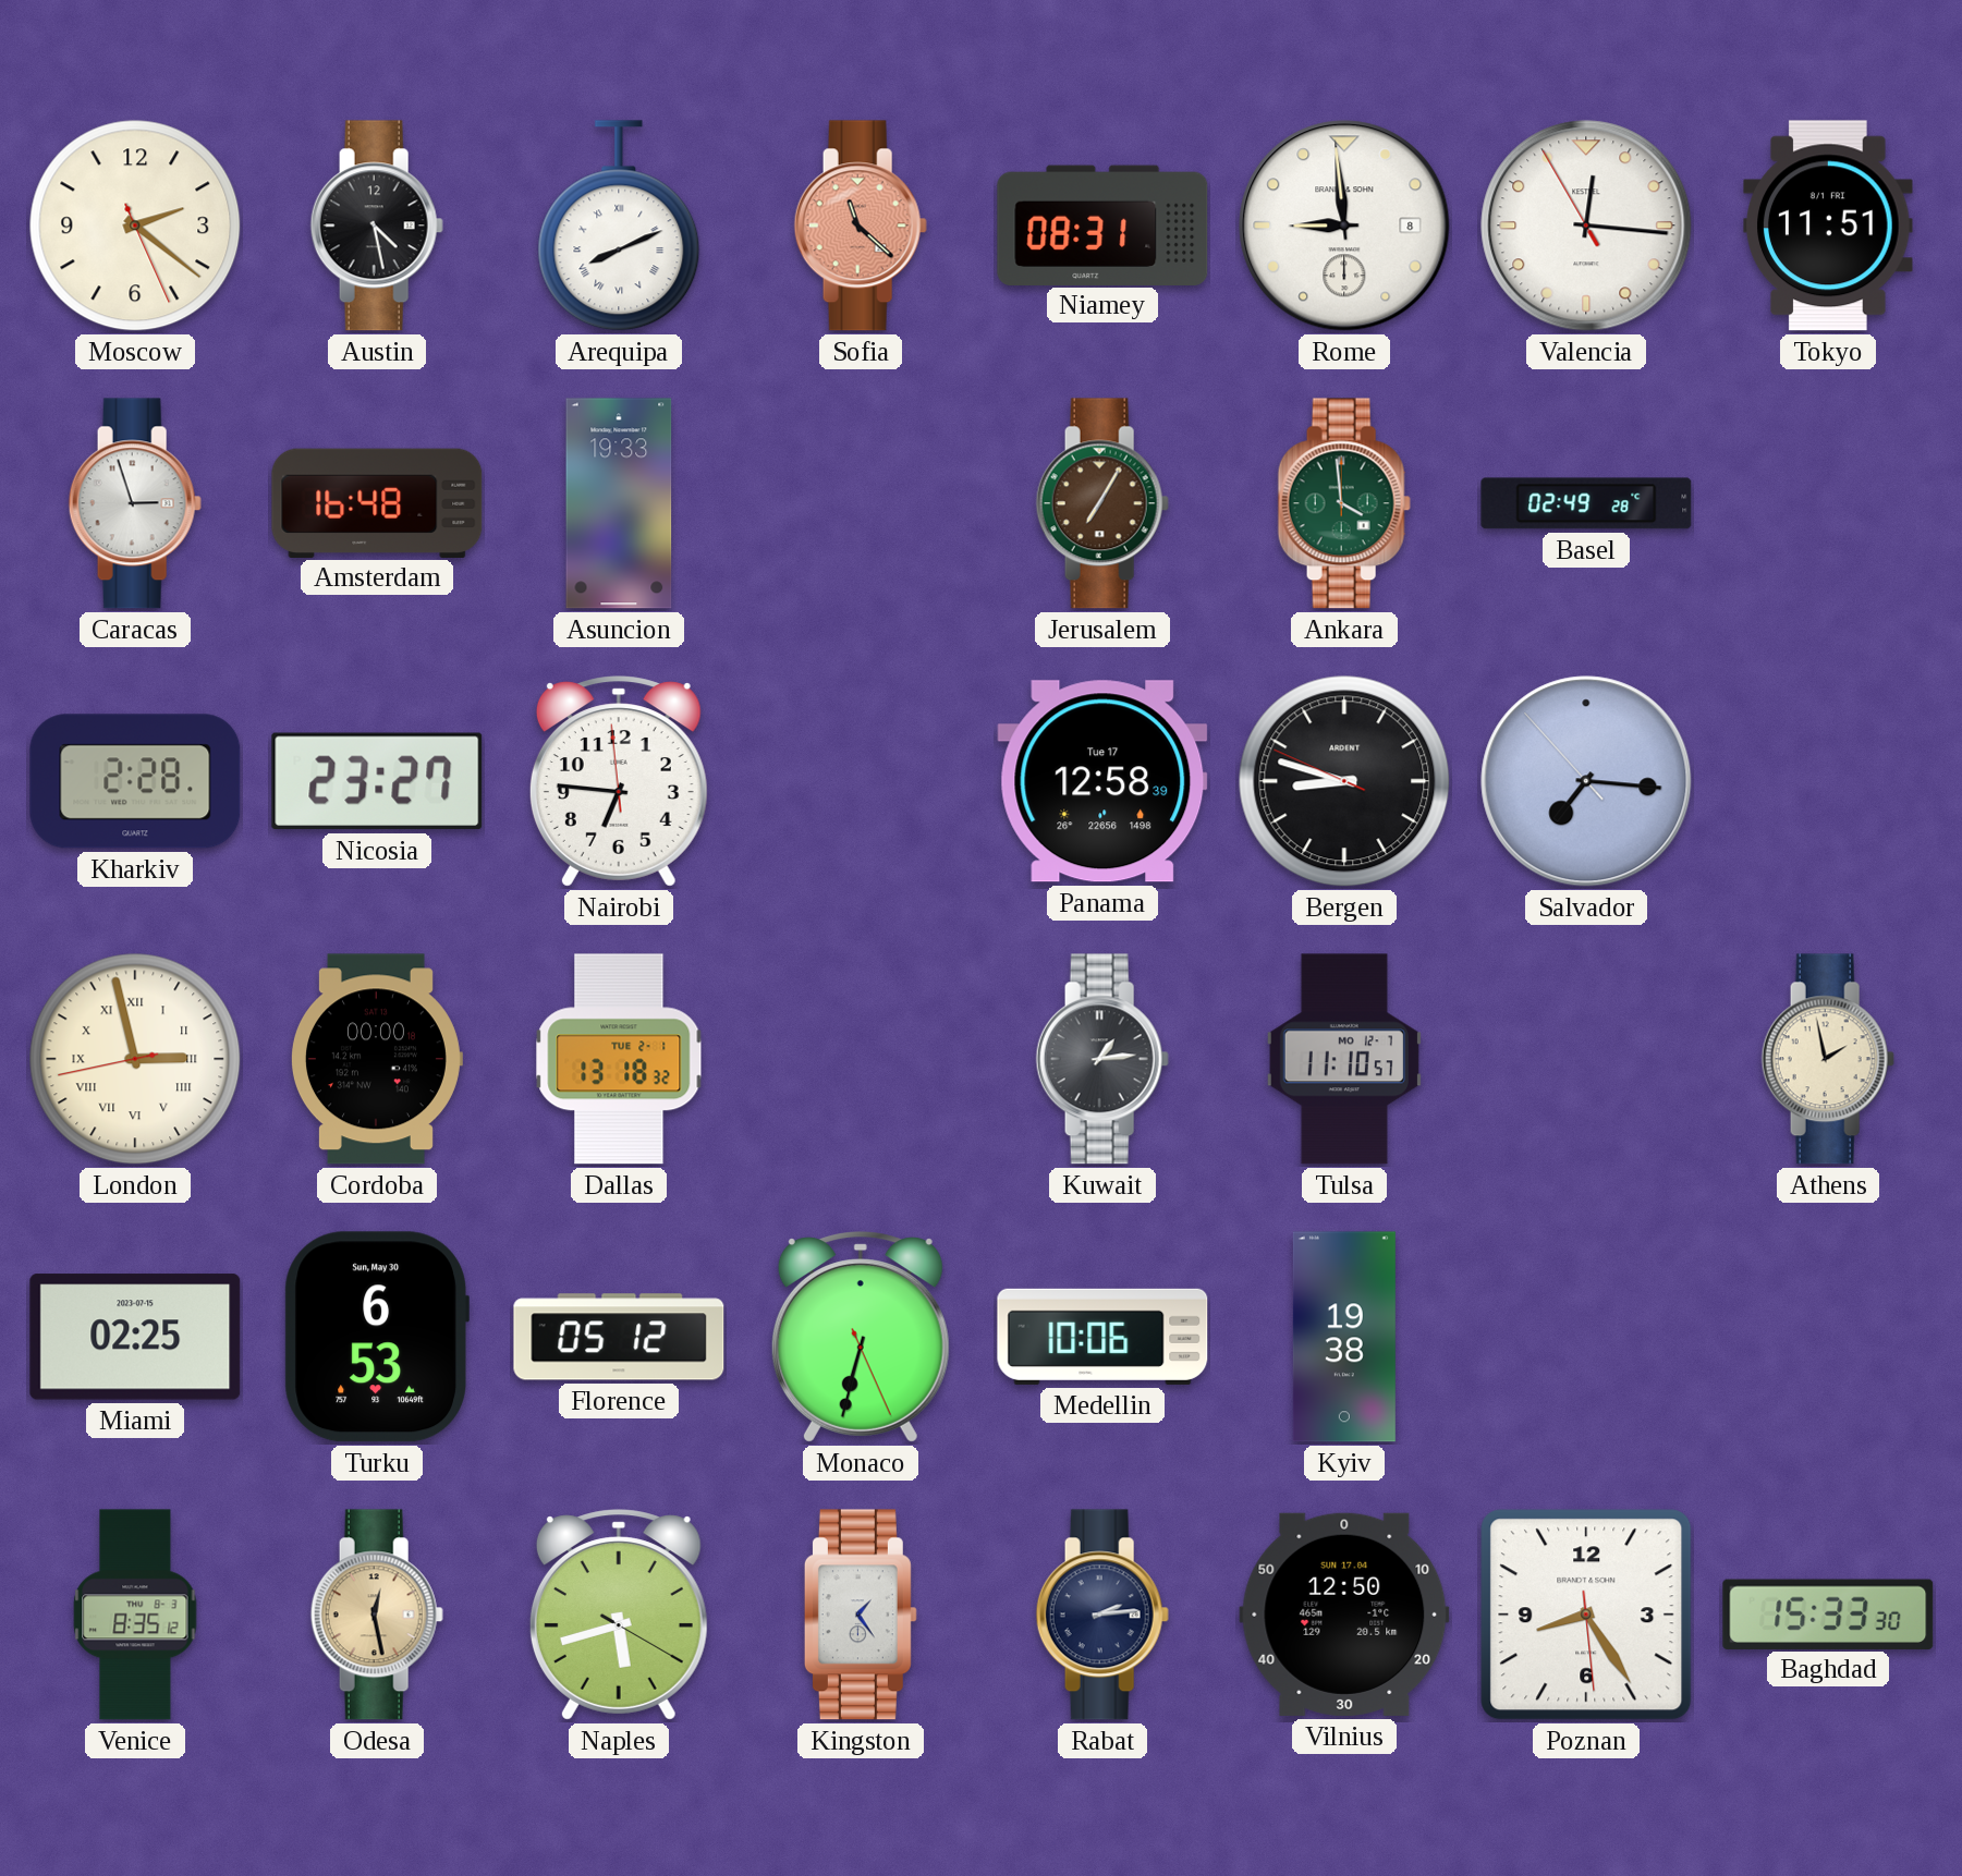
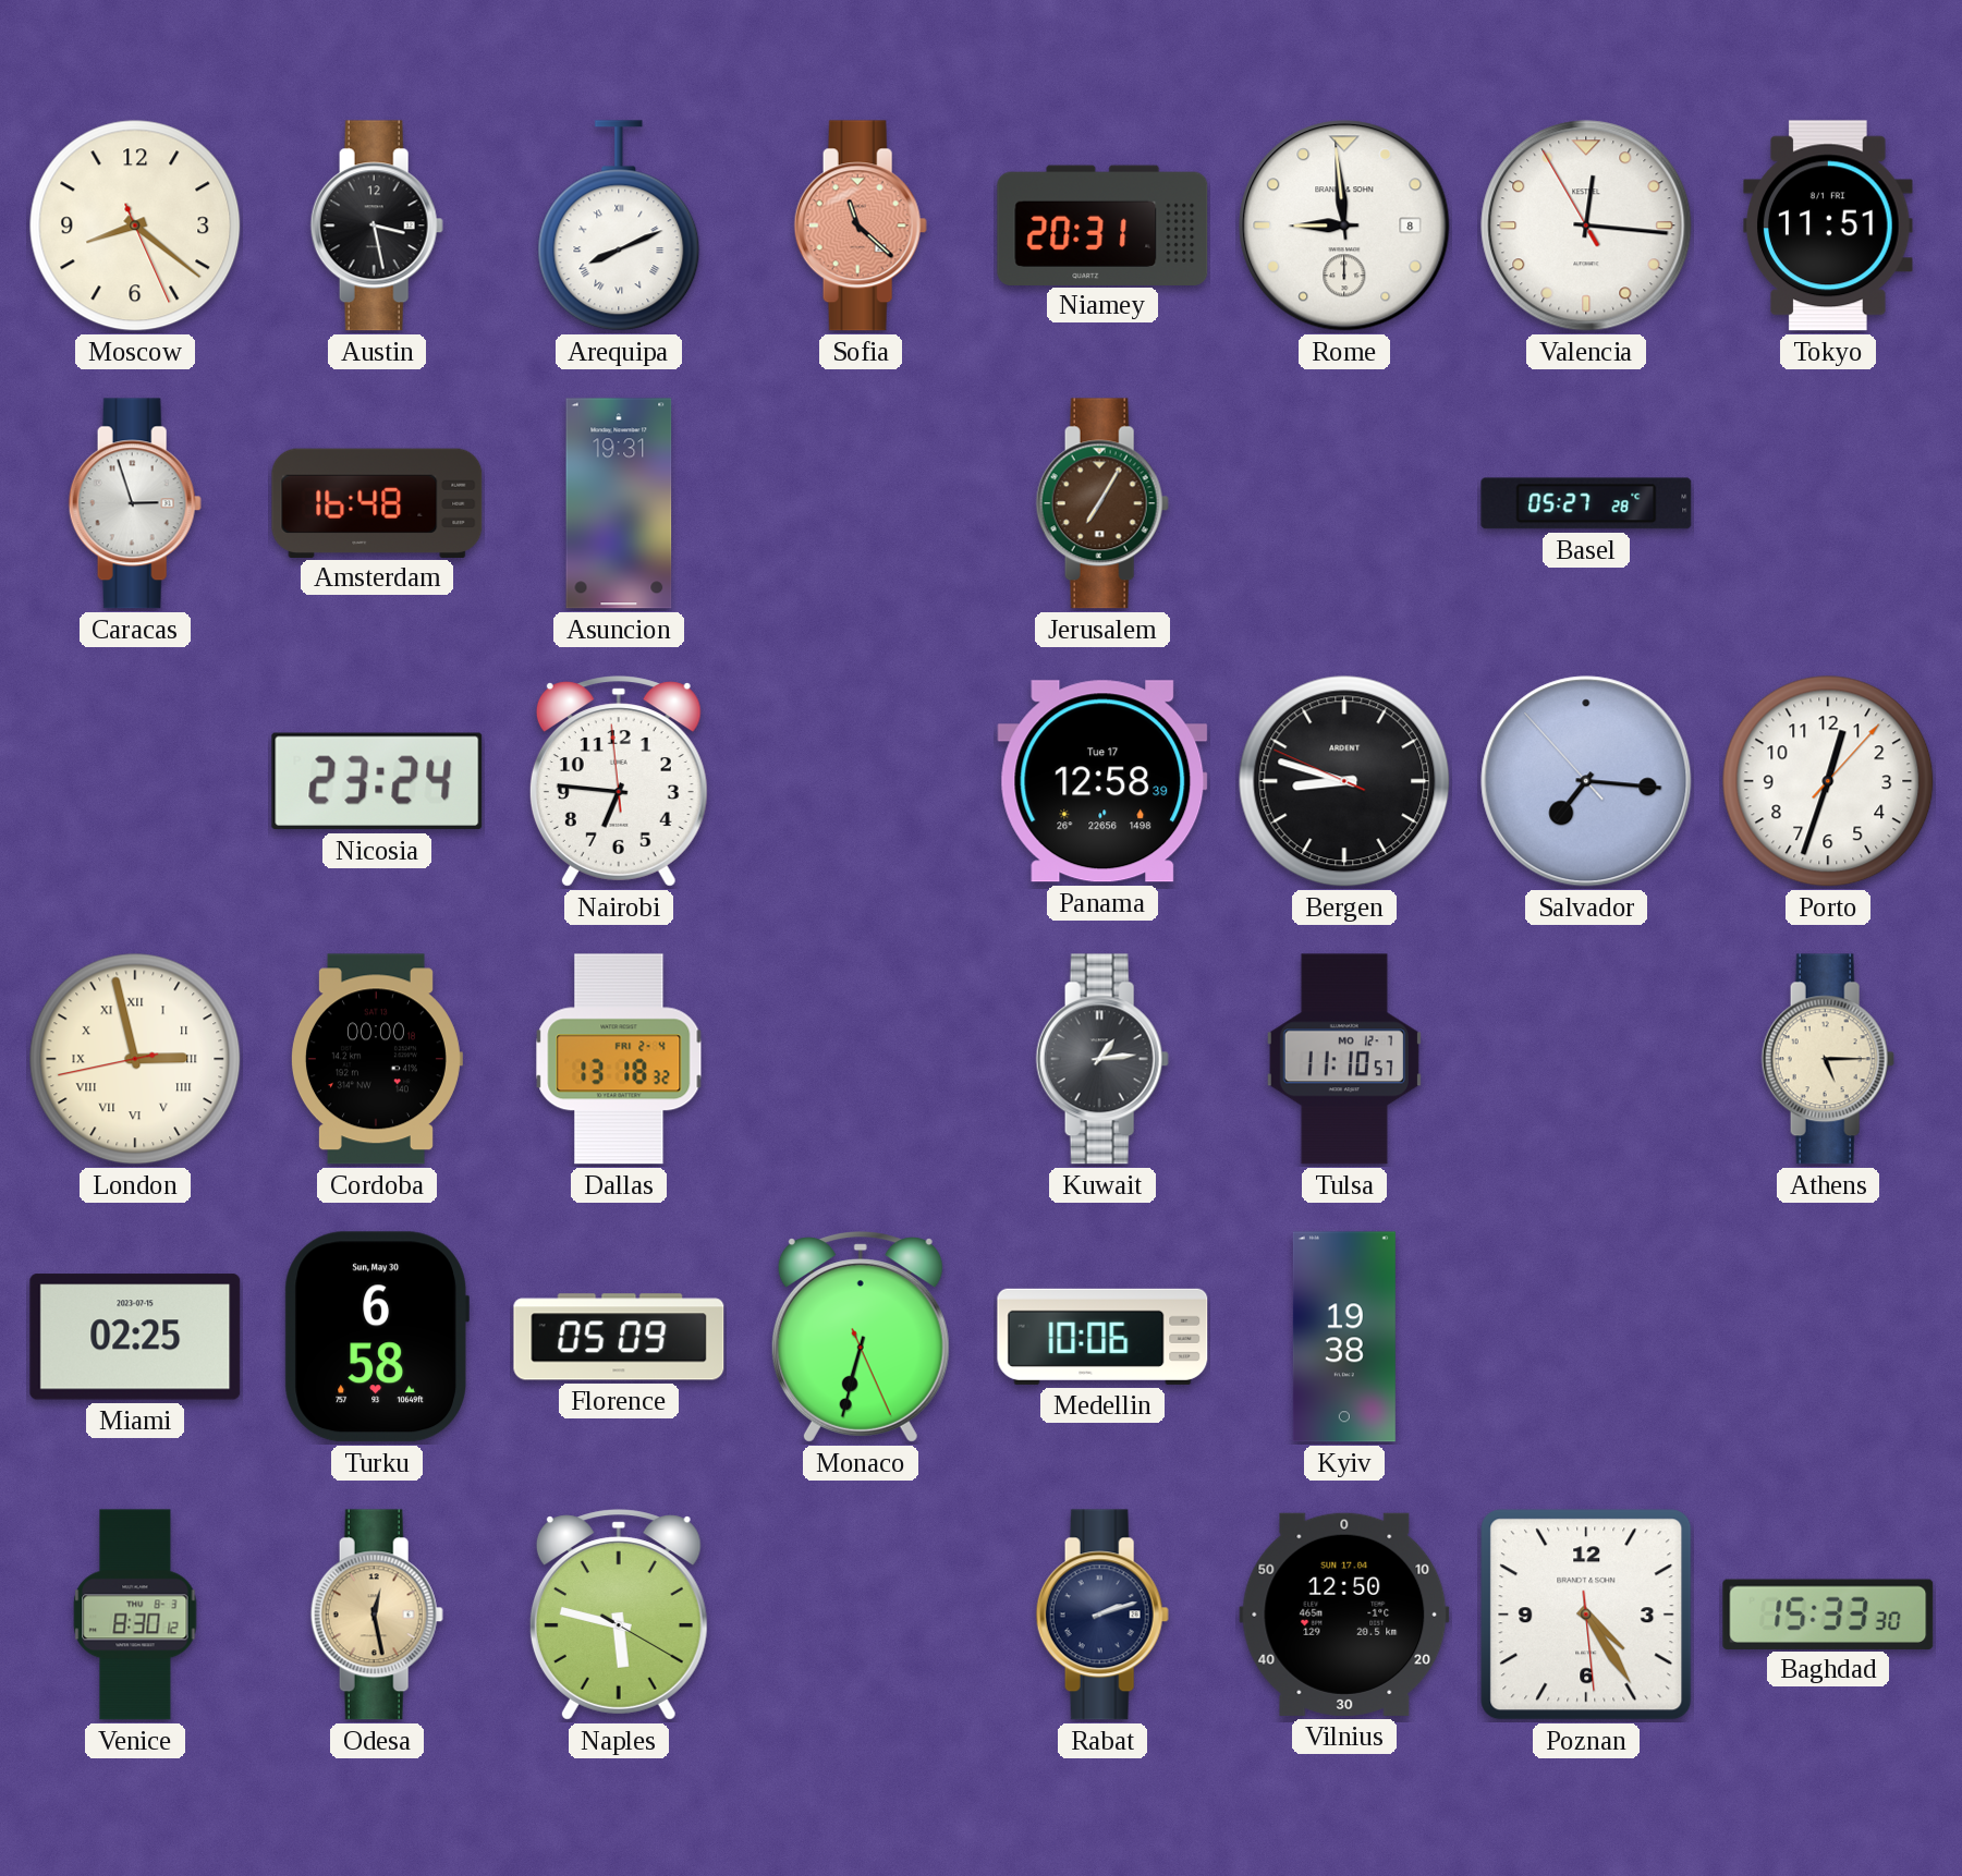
Moscow: 2:21 -> 8:21
Austin: 4:28 -> 3:28
Niamey: 08:31 -> 20:31
Asuncion: 19:33 -> 19:31
Ankara: 3:59 -> none
Basel: 02:49 -> 05:27
Kharkiv: 2:28 -> none
Nicosia: 23:27 -> 23:24
Porto: none -> 12:33
Dallas date: TUE 2-1 -> FRI 2-4
Athens: 1:58 -> 5:15
Turku: 6:53 -> 6:58
Florence: 05:12 -> 05:09
Venice: 8:35 -> 8:30
Naples: 5:42 -> 5:47
Kingston: 1:24 -> none
Rabat: 2:14 -> 2:12
Poznan: 8:24 -> 4:24
